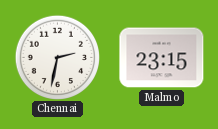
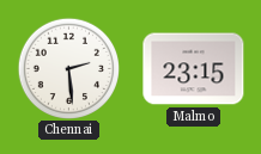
Chennai: 2:32 -> 2:29
